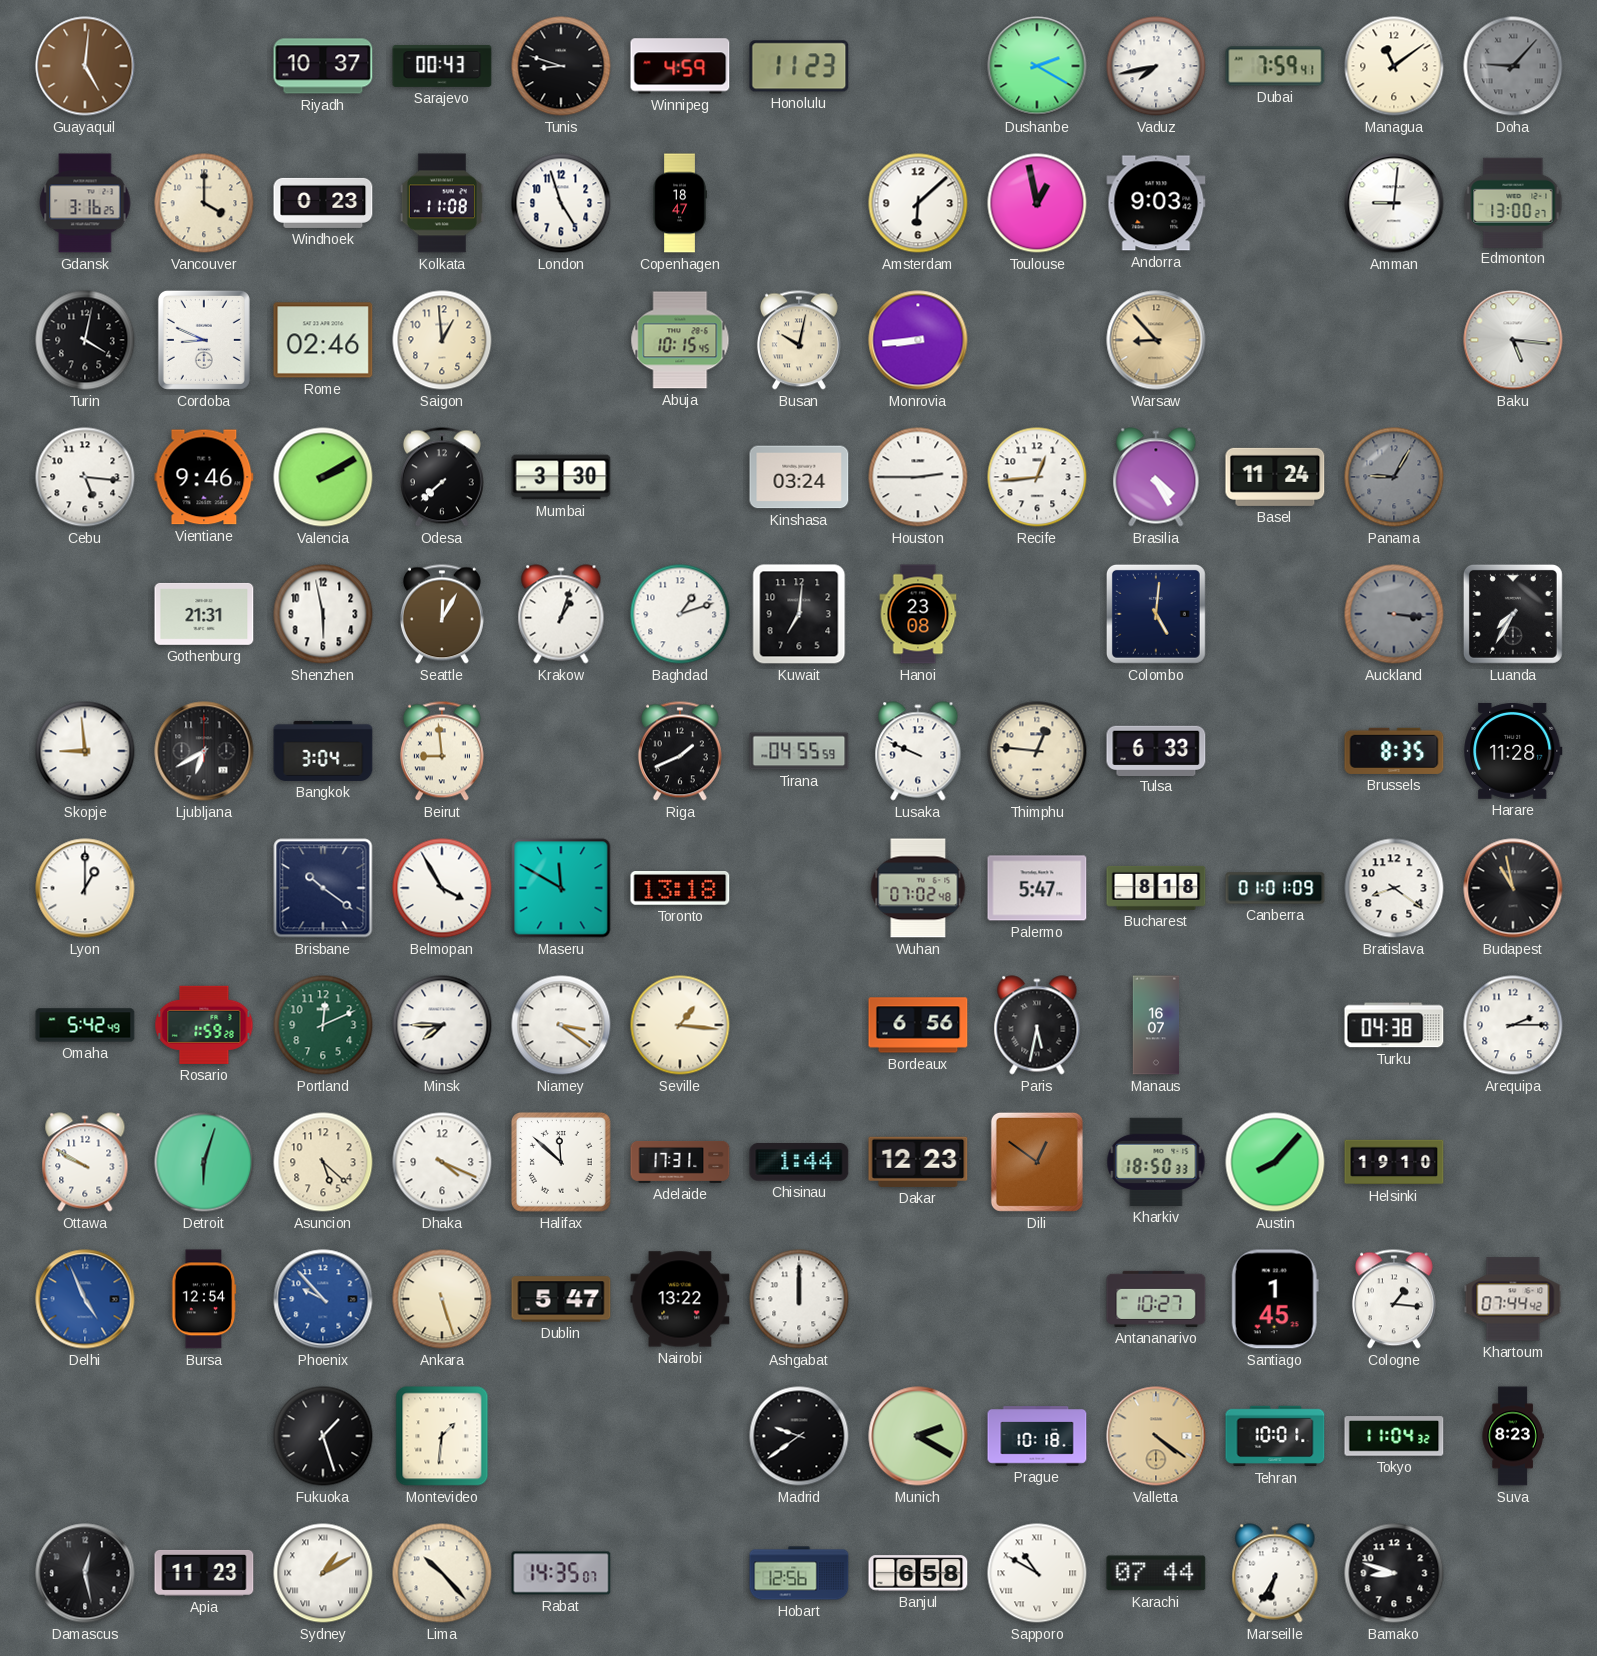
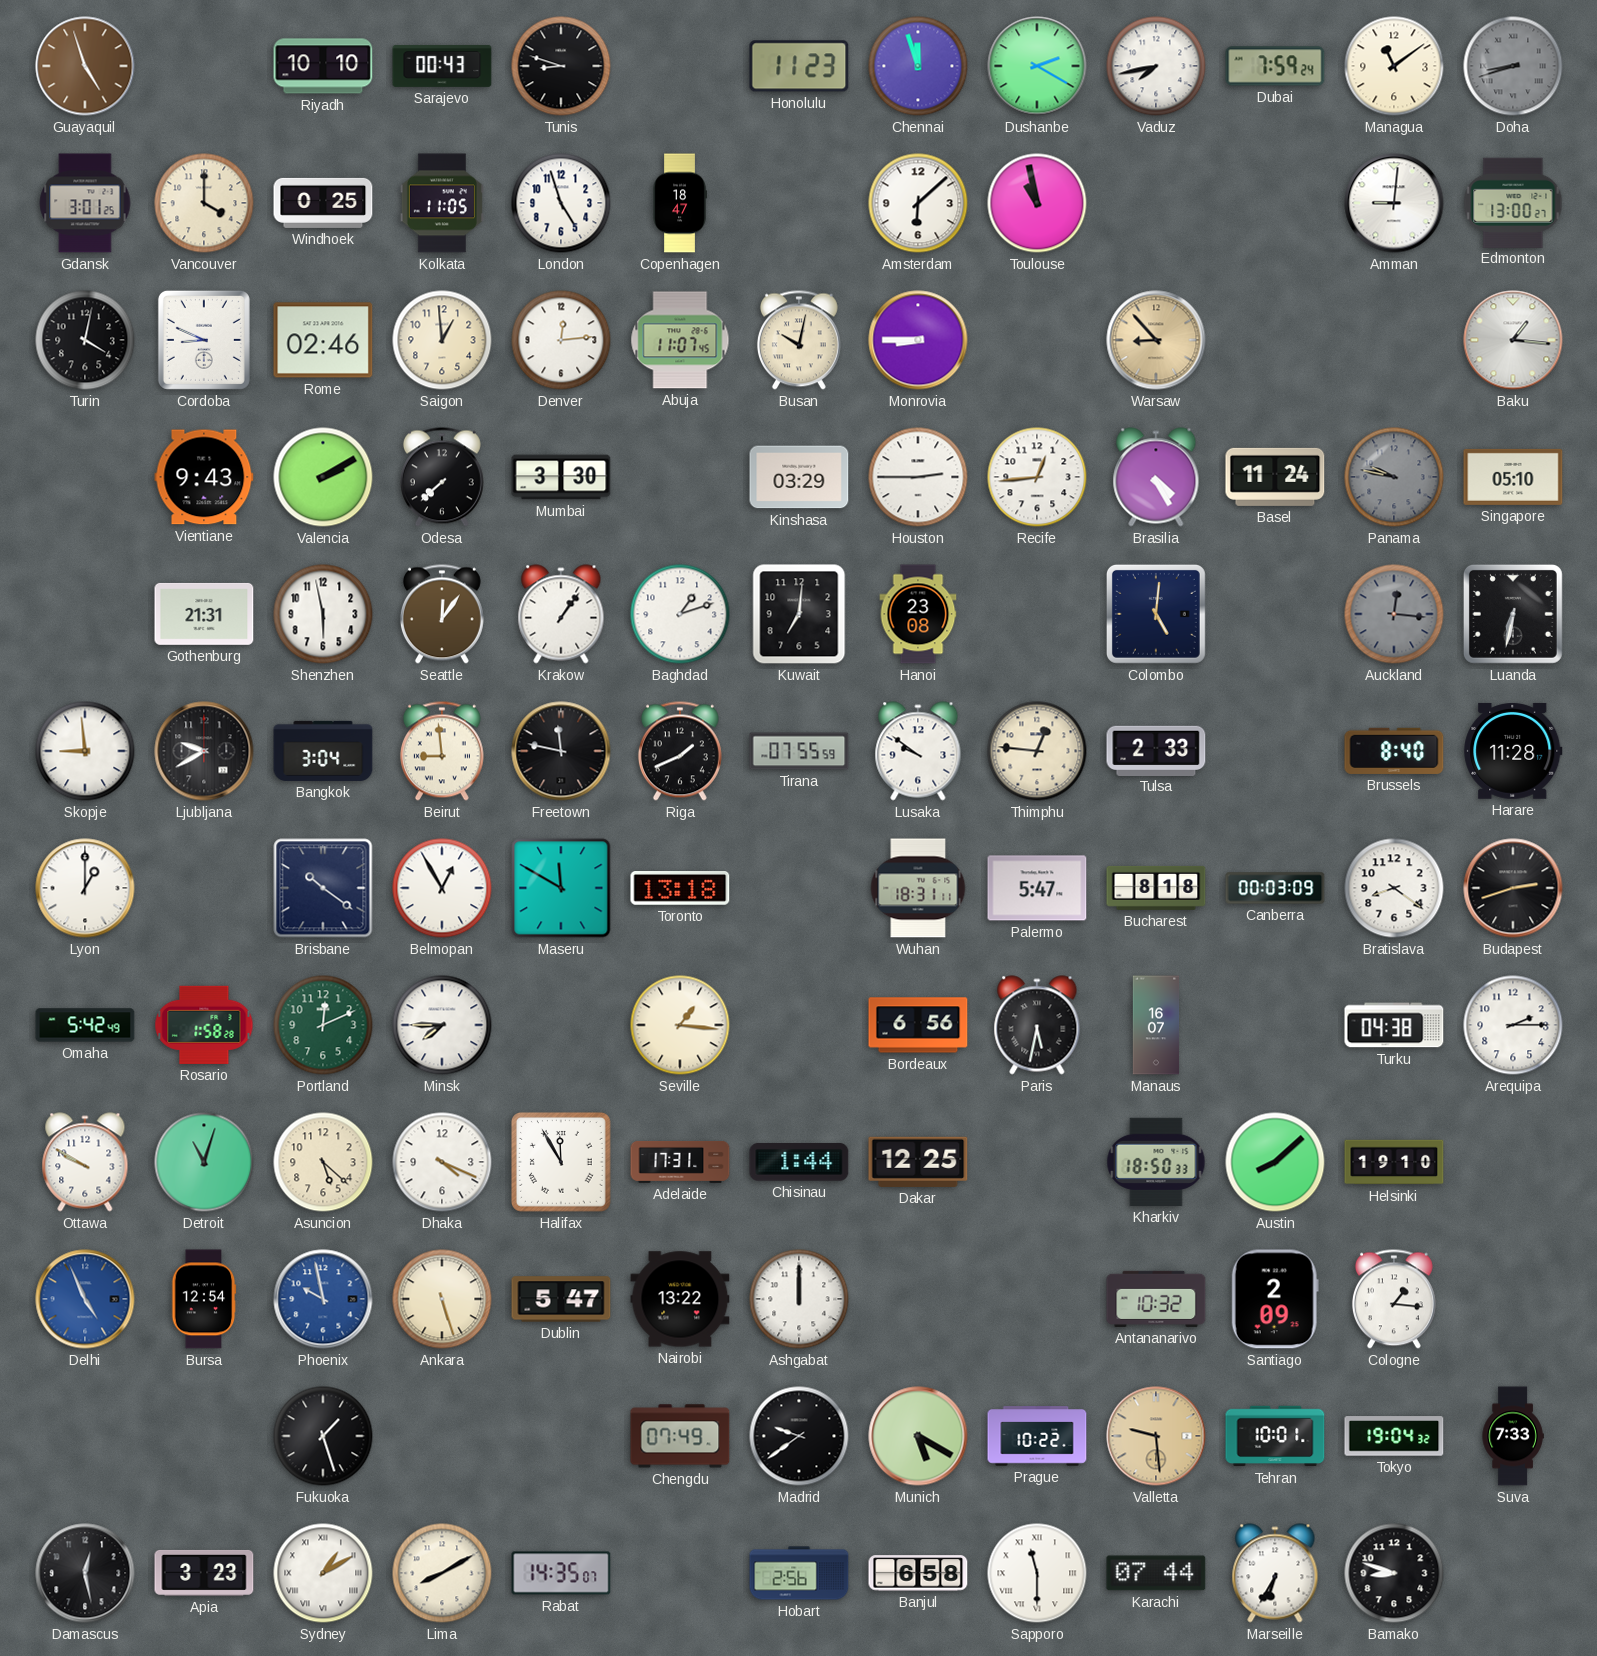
Guayaquil: 5:01 -> 4:57
Riyadh: 10:37 -> 10:10
Winnipeg: 4:59 -> none
Chennai: none -> 11:57
Dubai: 7:59:41 -> 7:59:24
Doha: 9:07 -> 8:42
Gdansk: 3:16 -> 3:01
Windhoek: 0:23 -> 0:25
Kolkata: 11:08 -> 11:05
Toulouse: 12:58 -> 10:58
Andorra: 9:03 -> none
Denver: none -> 12:14
Abuja: 10:15 -> 11:07
Monrovia: 8:44 -> 8:45
Baku: 5:16 -> 1:16
Cebu: 5:16 -> none
Vientiane: 9:46 -> 9:43
Kinshasa: 03:24 -> 03:29
Panama: 9:05 -> 9:47
Singapore: none -> 05:10
Seattle: 12:05 -> 12:06
Krakow: 1:03 -> 1:06
Auckland: 3:16 -> 12:16
Luanda: 7:35 -> 6:32
Ljubljana: 6:40 -> 9:40
Freetown: none -> 11:47
Tirana: 04:55 -> 07:55
Lusaka: 9:49 -> 9:51
Tulsa: 6:33 -> 2:33
Brussels: 8:35 -> 8:40
Belmopan: 3:55 -> 12:55
Wuhan: 07:02 -> 18:31
Canberra: 01:01 -> 00:03
Budapest: 10:58 -> 2:42
Rosario: 1:59 -> 1:58
Niamey: 3:21 -> none
Detroit: 6:03 -> 11:03
Halifax: 11:52 -> 11:55
Dakar: 12:23 -> 12:25
Dili: 12:51 -> none
Austin: 8:07 -> 8:08
Phoenix: 9:53 -> 9:58
Antananarivo: 10:27 -> 10:32
Santiago: 1:45 -> 2:09
Khartoum: 07:44 -> none
Montevideo: 1:31 -> none
Chengdu: none -> 07:49
Munich: 2:20 -> 5:20
Prague: 10:18 -> 10:22
Valletta: 4:21 -> 9:29
Tokyo: 11:04 -> 19:04
Suva: 8:23 -> 7:33
Apia: 11:23 -> 3:23
Lima: 10:23 -> 8:10
Hobart: 12:56 -> 2:56
Sapporo: 10:50 -> 11:30
